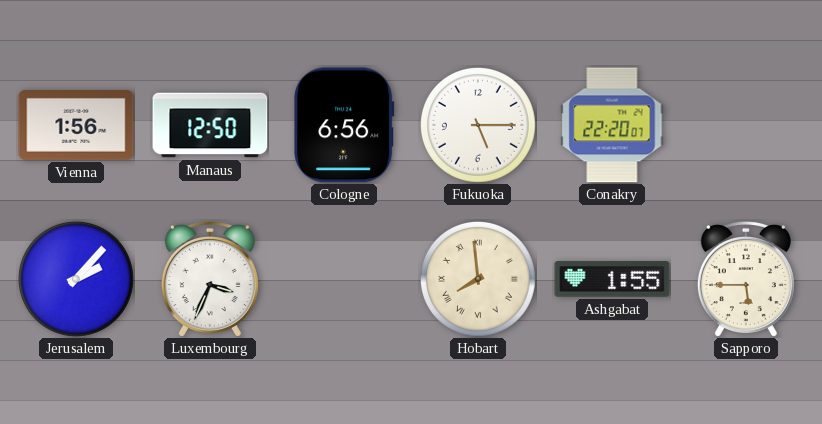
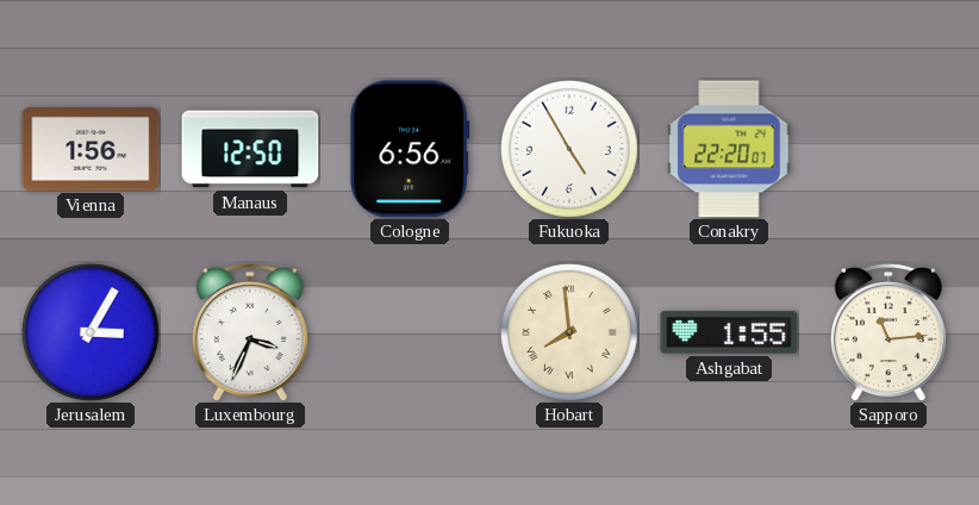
Fukuoka: 5:15 -> 4:55
Jerusalem: 2:07 -> 3:05
Sapporo: 5:45 -> 11:14
